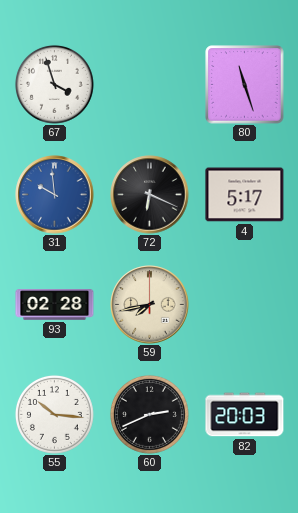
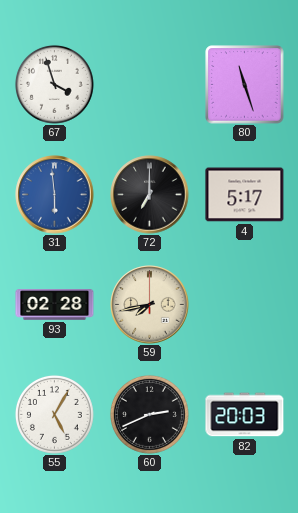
31: 9:59 -> 5:59
72: 6:19 -> 7:00
55: 10:16 -> 5:05
